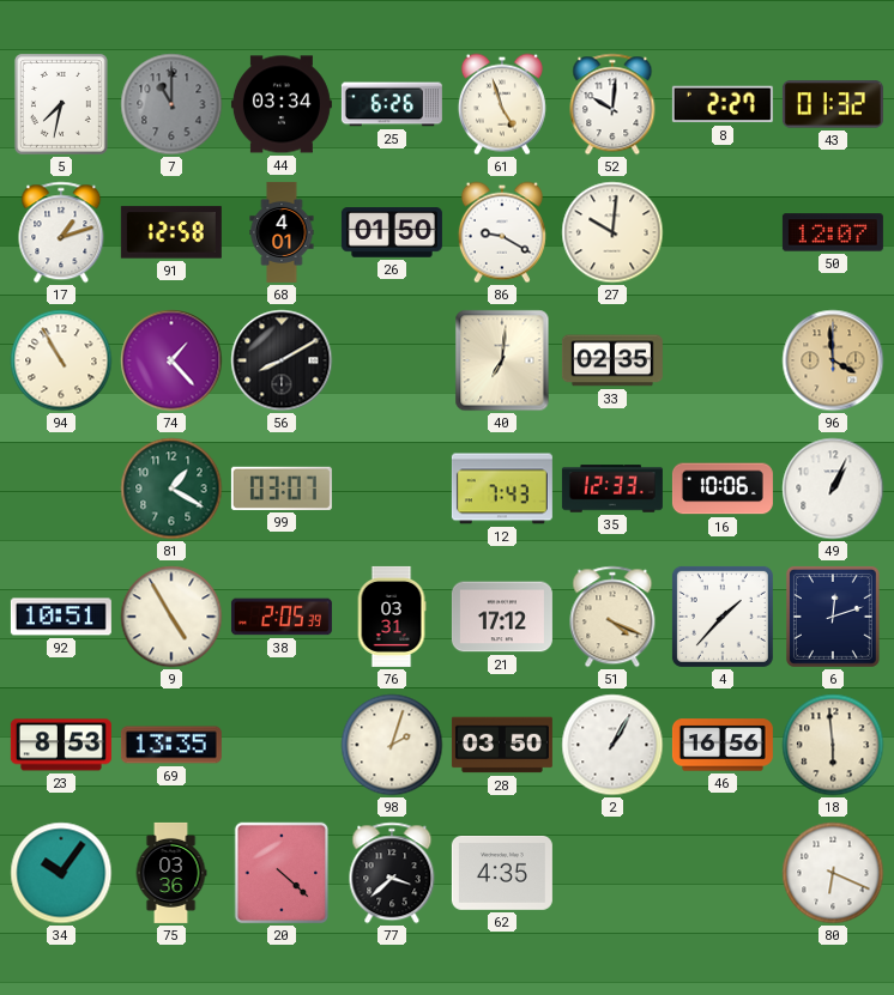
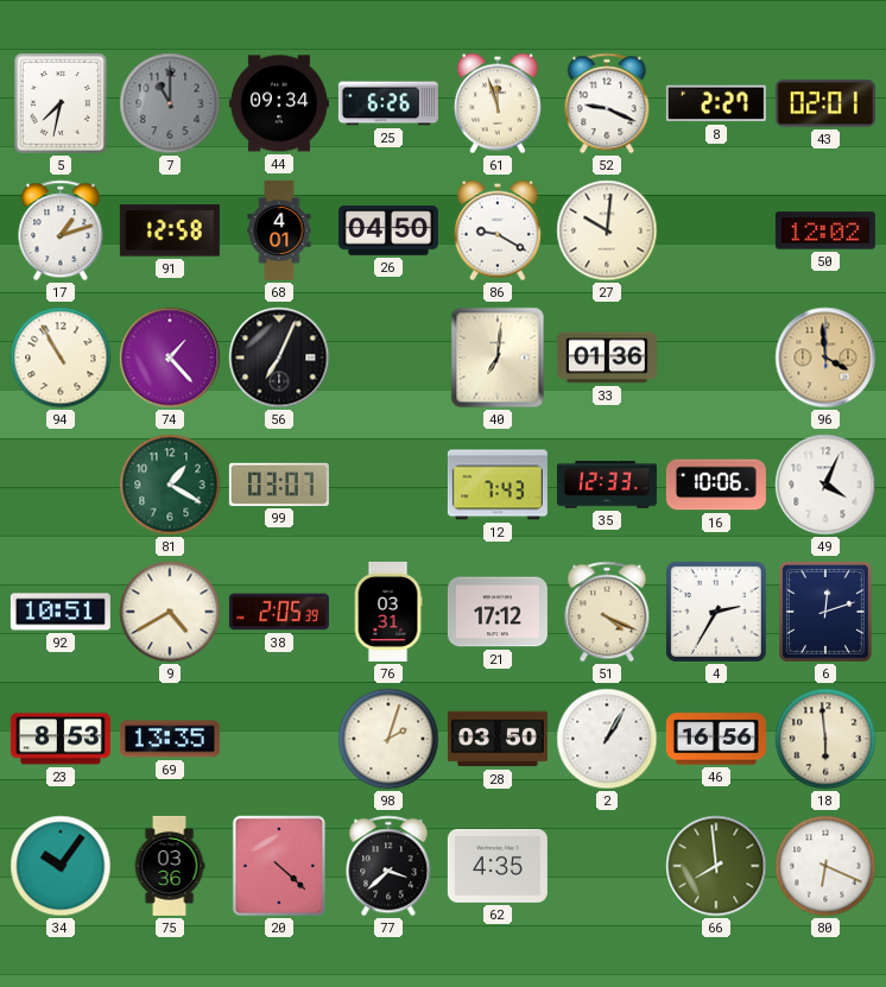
44: 03:34 -> 09:34
61: 4:57 -> 11:57
52: 10:01 -> 9:19
43: 01:32 -> 02:01
26: 01:50 -> 04:50
50: 12:07 -> 12:02
56: 8:10 -> 7:04
33: 02:35 -> 01:36
49: 1:04 -> 4:04
9: 4:55 -> 4:40
4: 1:37 -> 2:35
66: none -> 7:59
